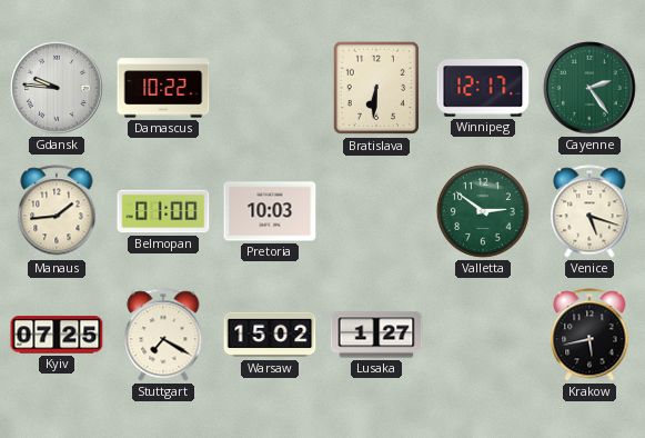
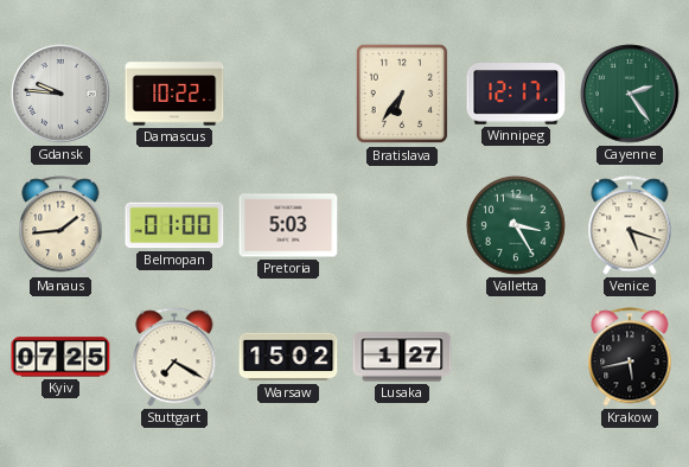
Bratislava: 6:31 -> 6:36
Pretoria: 10:03 -> 5:03
Valletta: 2:51 -> 3:25
